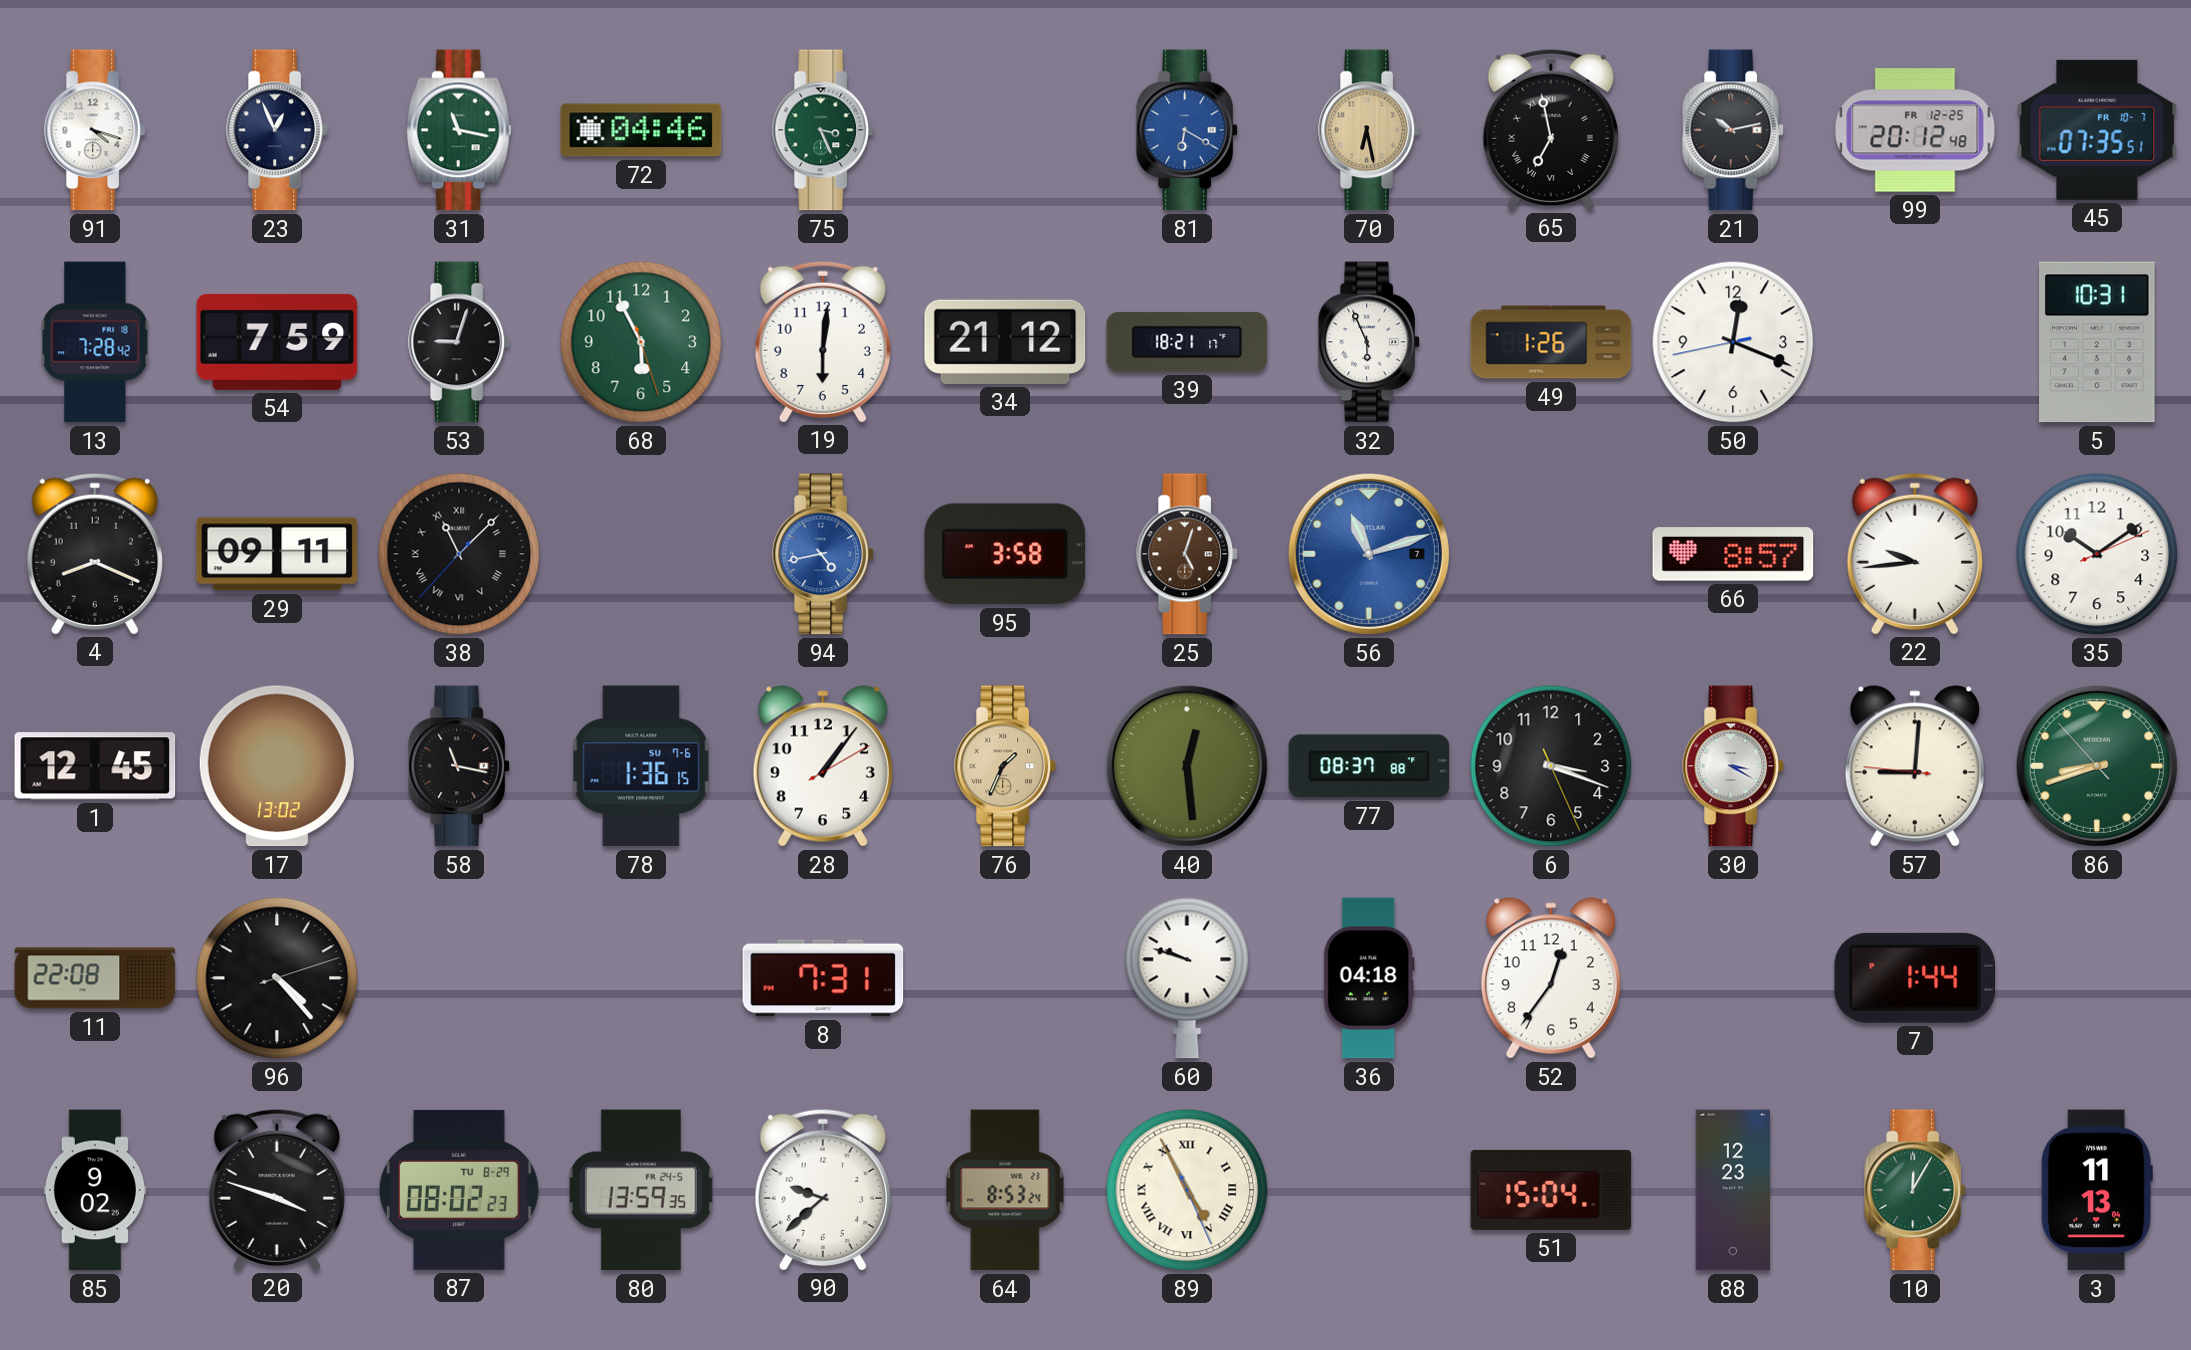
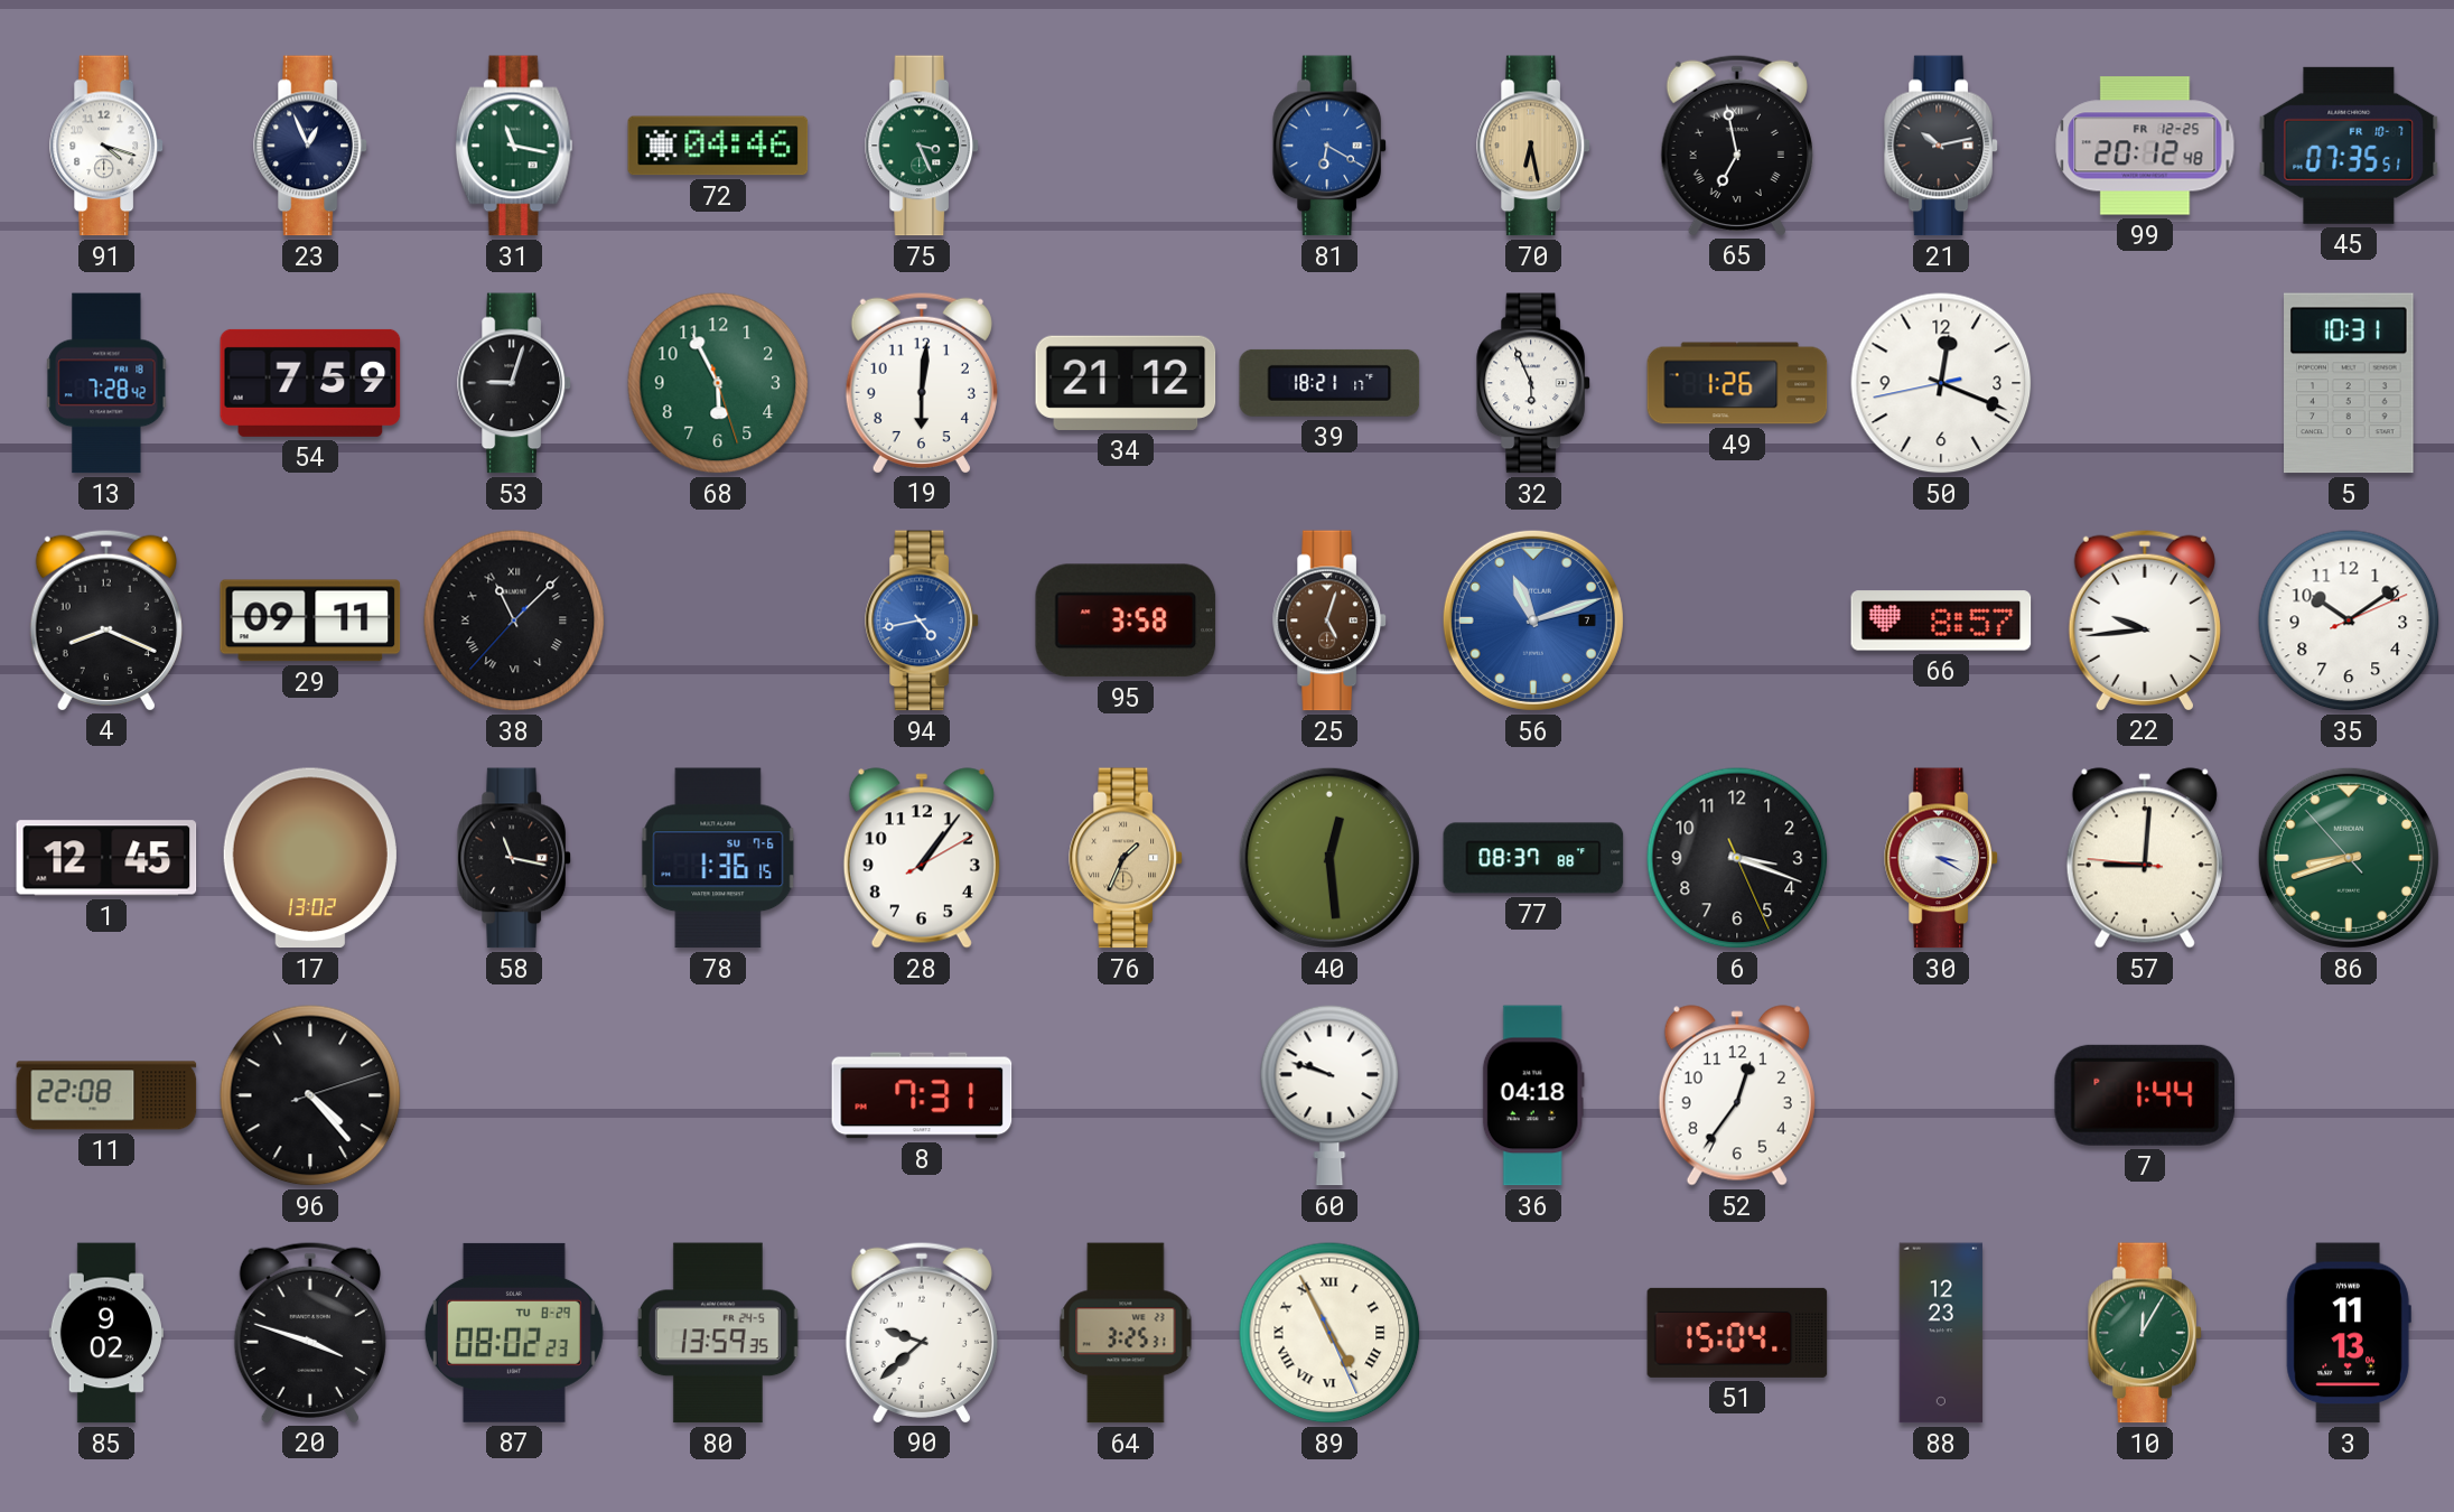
64: 8:53 -> 3:25
